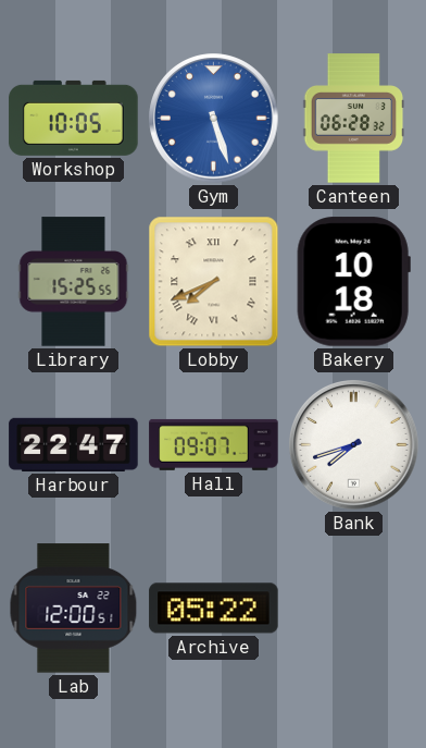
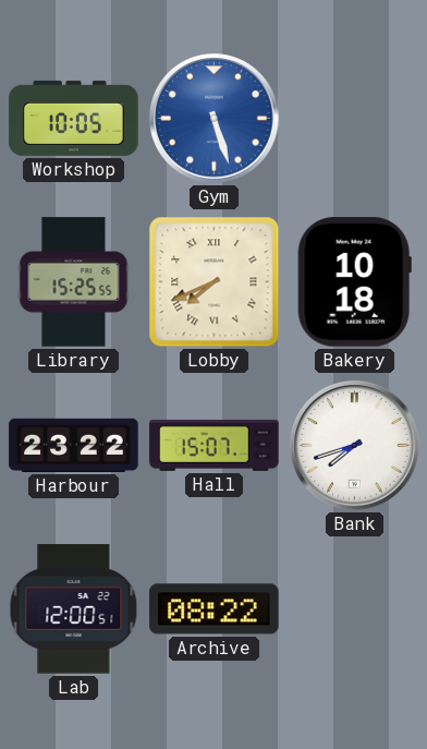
Canteen: 06:28 -> none
Harbour: 22:47 -> 23:22
Hall: 09:07 -> 15:07
Archive: 05:22 -> 08:22
